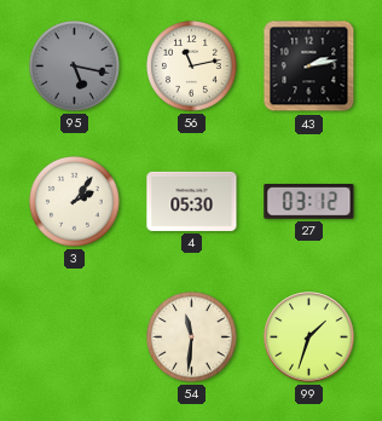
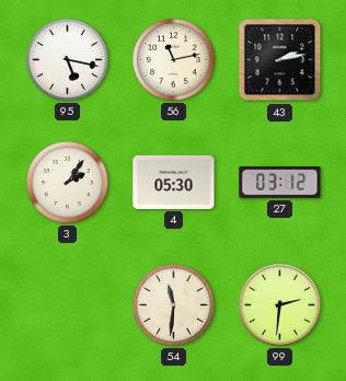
95 dial: grey -> white
99: 1:33 -> 2:31
